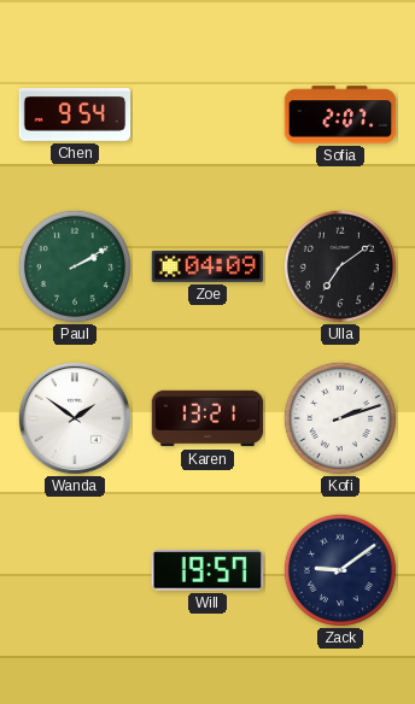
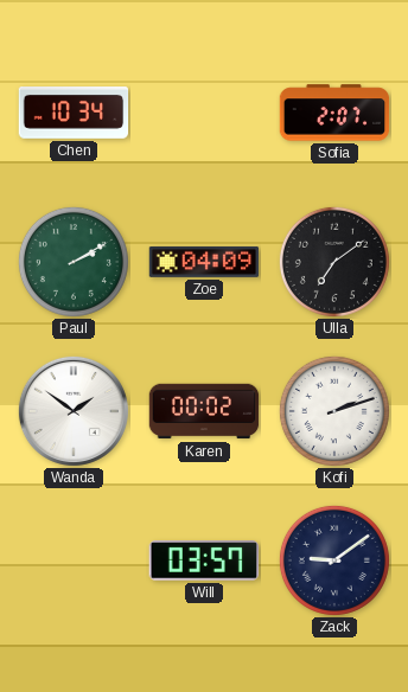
Chen: 9:54 -> 10:34
Karen: 13:21 -> 00:02
Will: 19:57 -> 03:57
